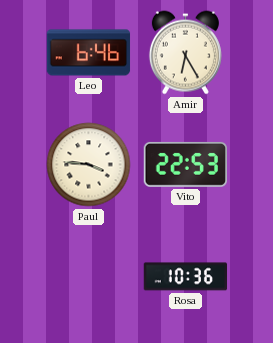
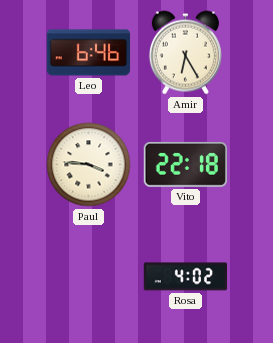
Vito: 22:53 -> 22:18
Rosa: 10:36 -> 4:02
